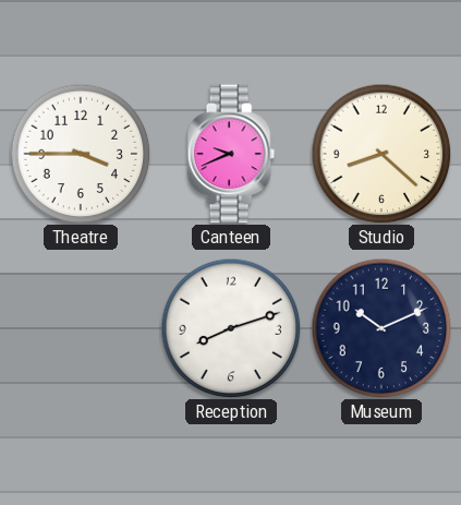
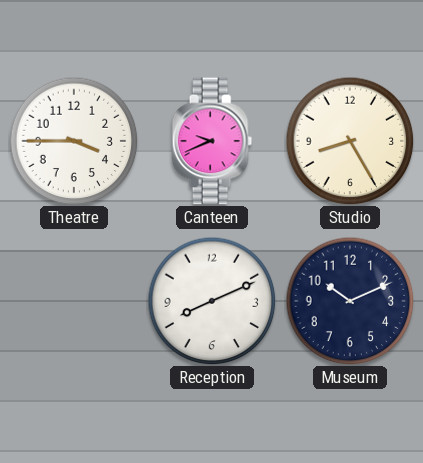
Studio: 8:22 -> 8:25
Reception: 8:12 -> 8:11
